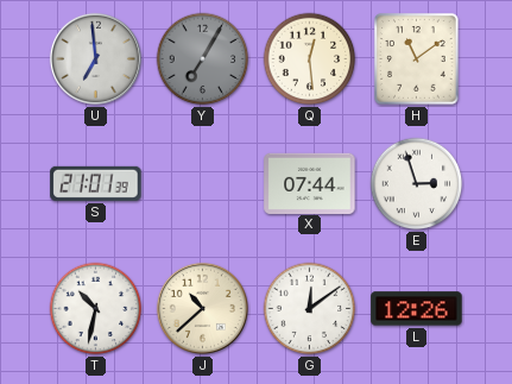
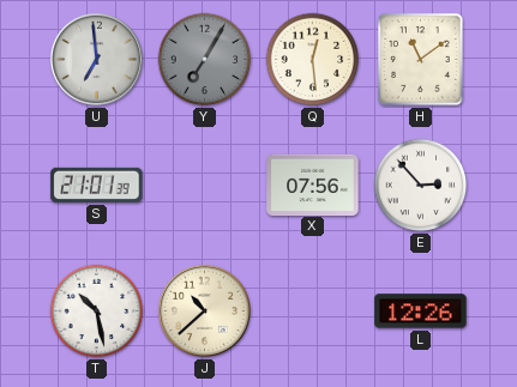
X: 07:44 -> 07:56
E: 2:57 -> 2:53
T: 10:32 -> 10:28
G: 12:09 -> none
